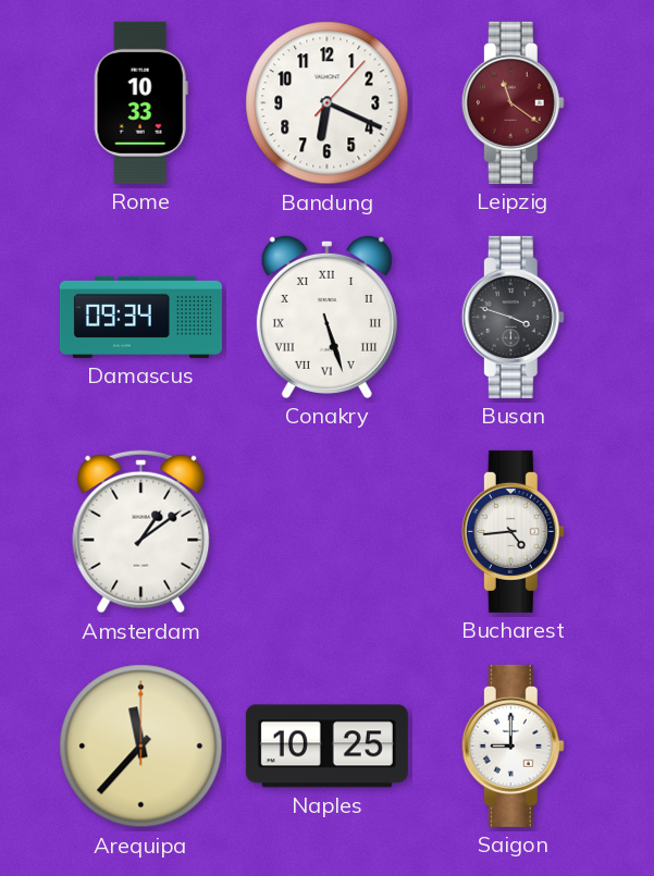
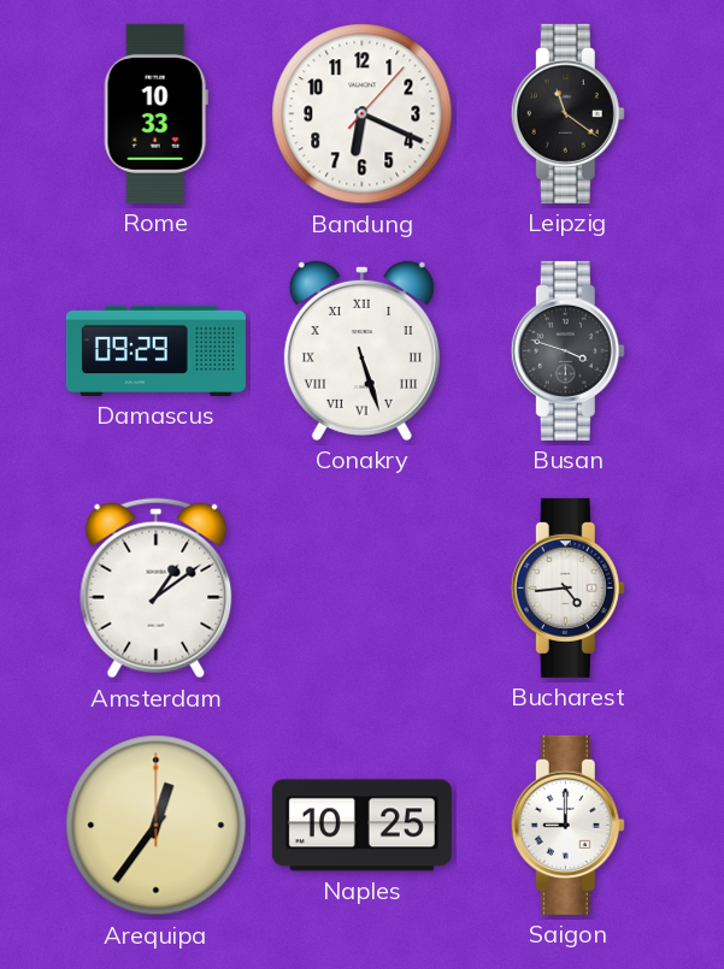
Leipzig dial: burgundy -> black
Damascus: 09:34 -> 09:29
Arequipa: 11:37 -> 12:36
